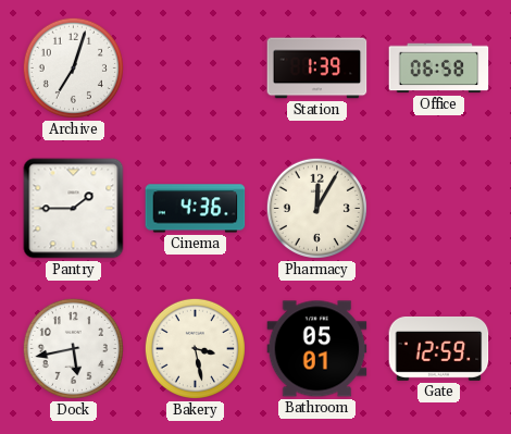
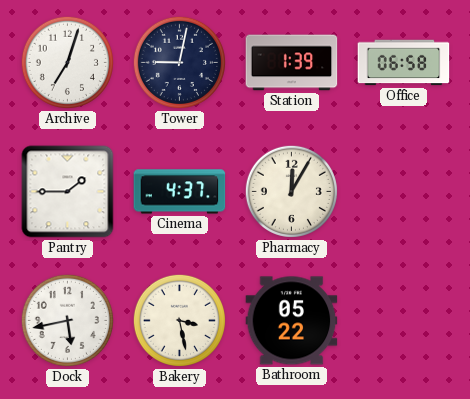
Tower: none -> 9:02
Cinema: 4:36 -> 4:37
Bathroom: 05:01 -> 05:22
Gate: 12:59 -> none
